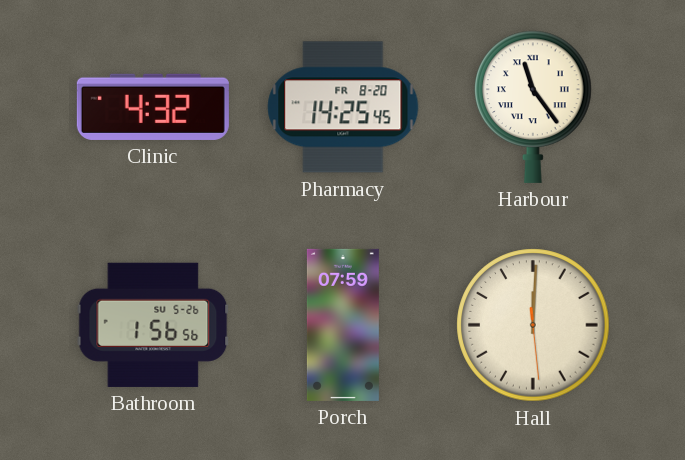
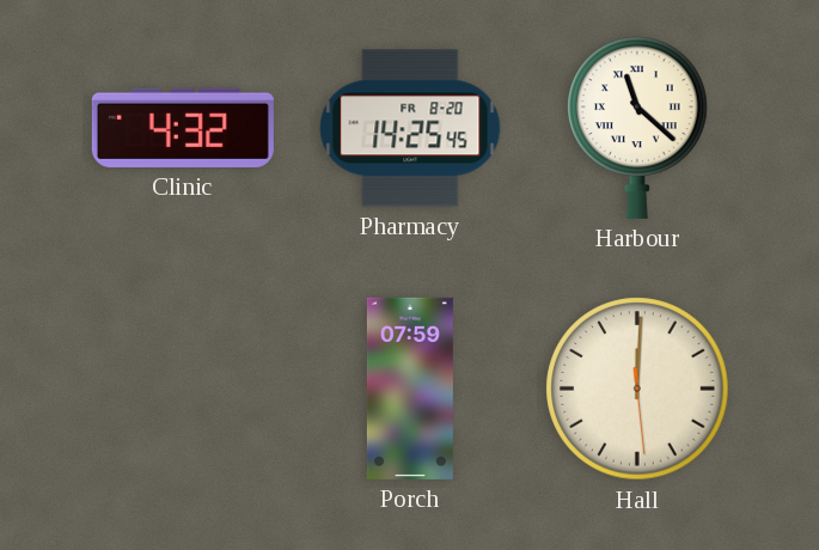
Harbour: 11:24 -> 11:22
Bathroom: 1:56 -> none
